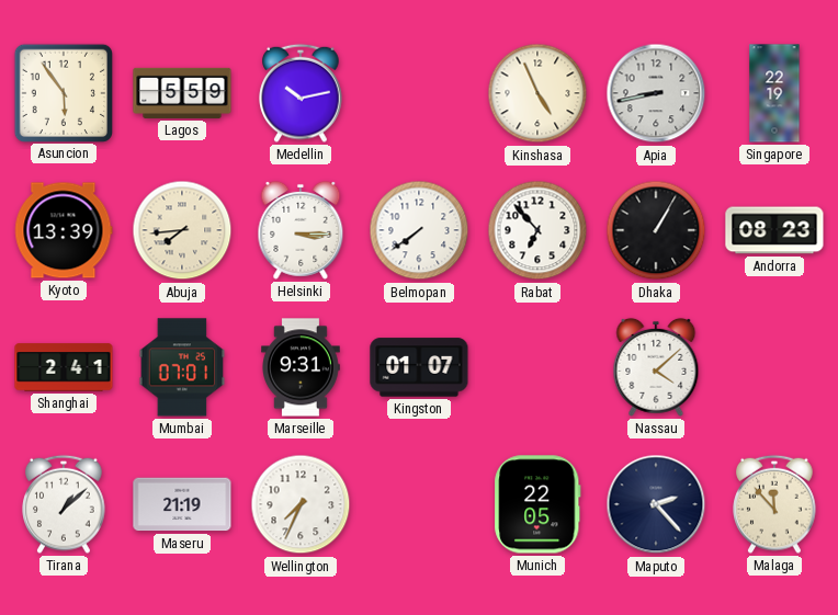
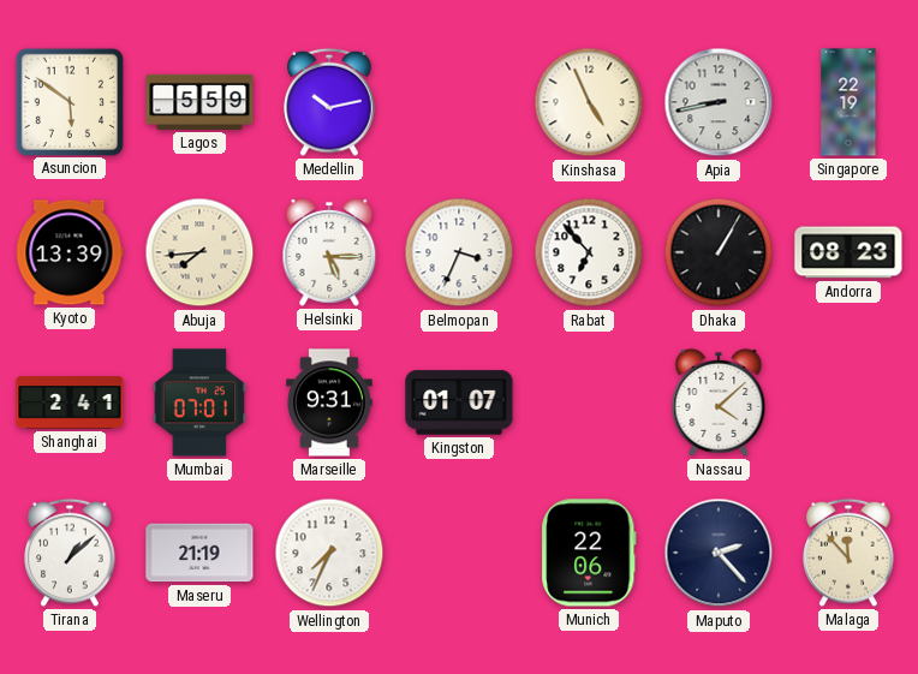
Asuncion: 5:54 -> 5:51
Helsinki: 3:15 -> 5:15
Belmopan: 7:39 -> 3:34
Munich: 22:05 -> 22:06
